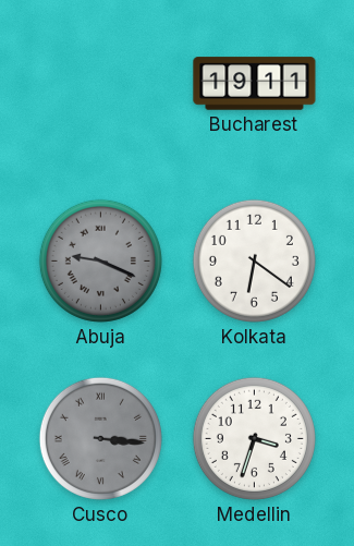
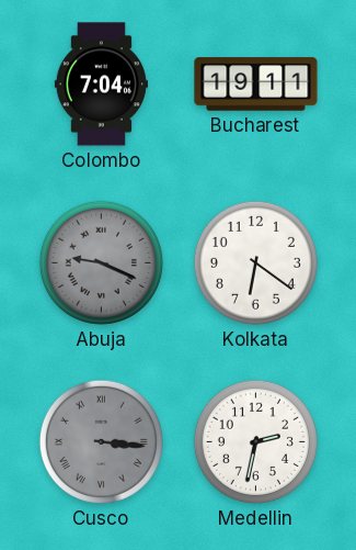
Colombo: none -> 7:04
Medellin: 3:33 -> 2:32
